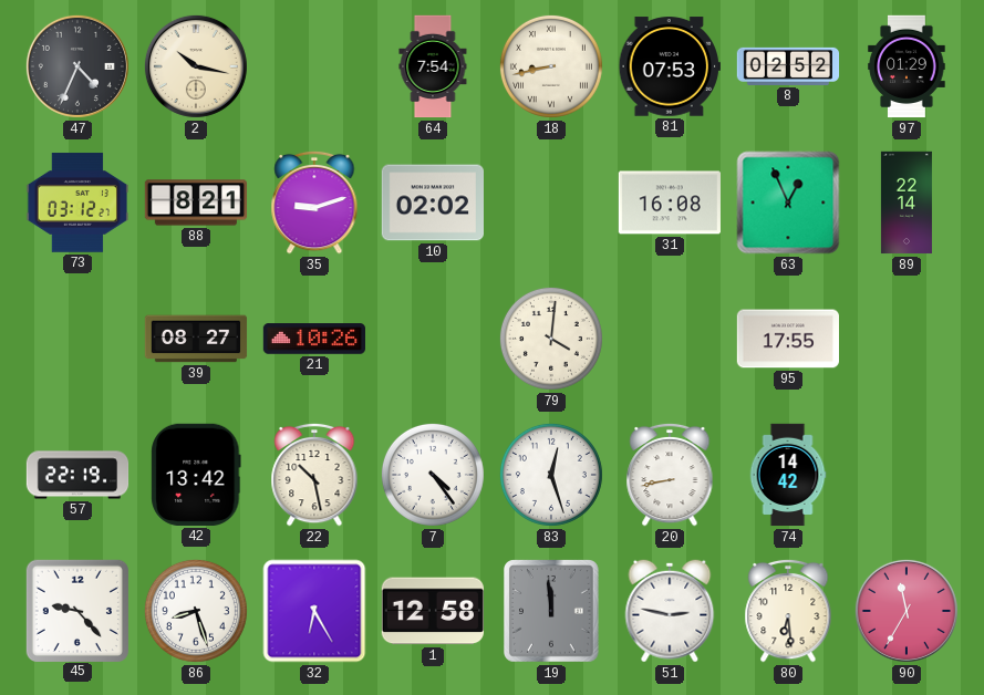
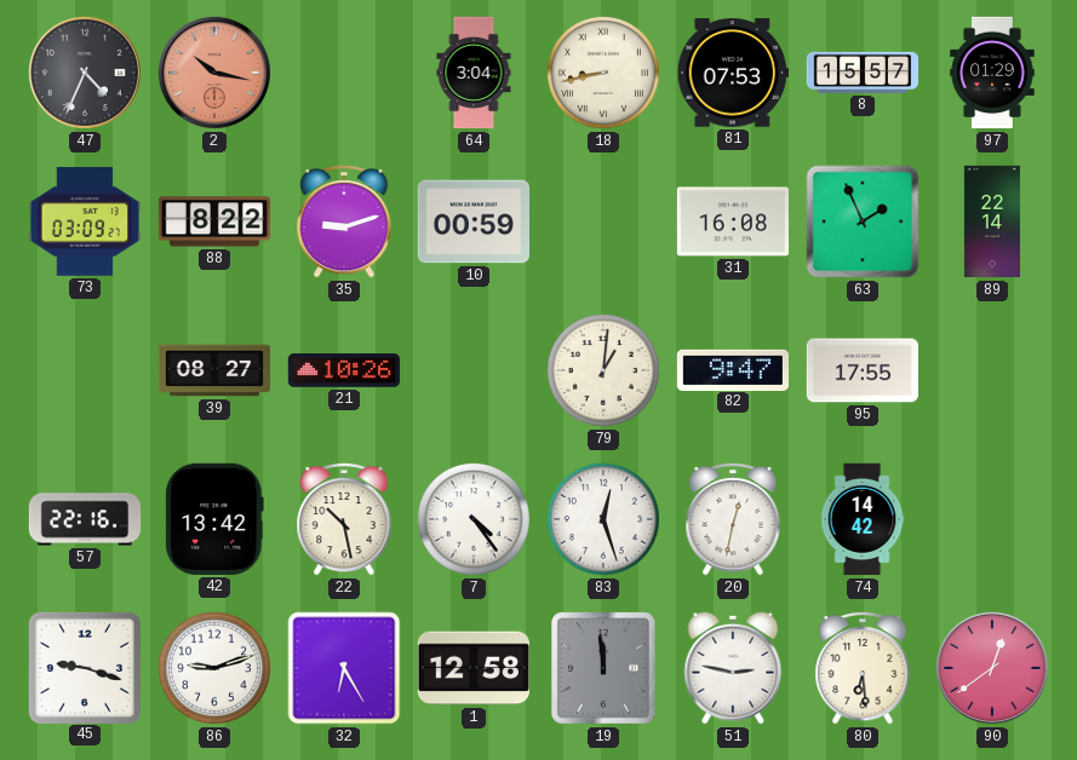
2 dial: cream -> salmon
64: 7:54 -> 3:04
8: 02:52 -> 15:57
73: 03:12 -> 03:09
88: 8:21 -> 8:22
10: 02:02 -> 00:59
63: 12:56 -> 1:56
79: 4:01 -> 1:01
82: none -> 9:47
57: 22:19 -> 22:16
20: 8:43 -> 12:32
45: 9:23 -> 9:18
86: 8:27 -> 9:12
90: 11:35 -> 12:39
